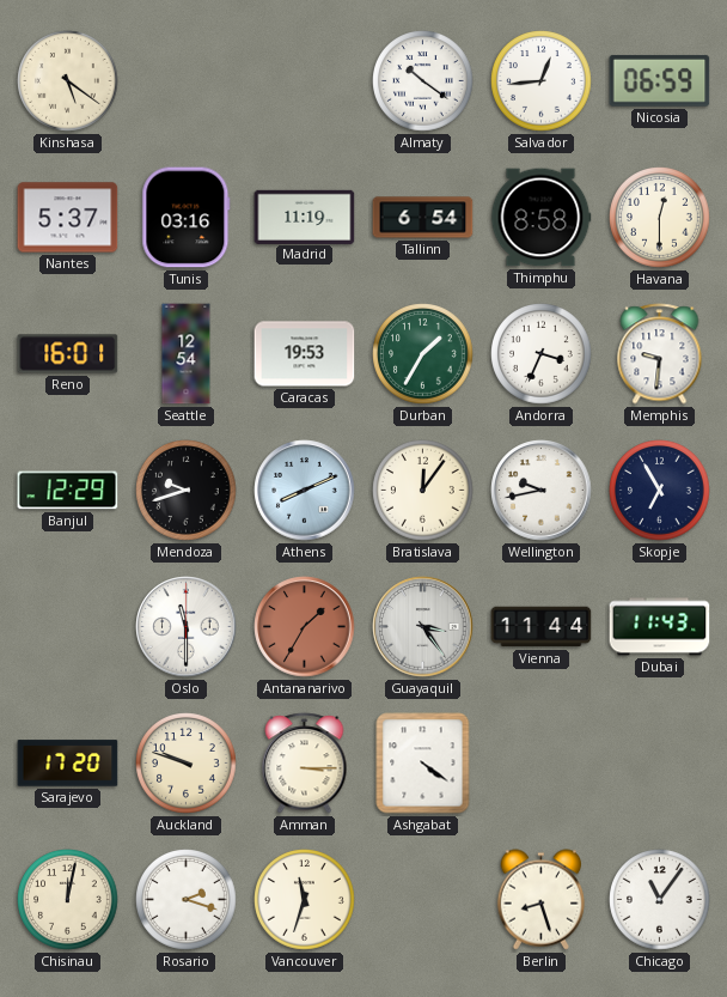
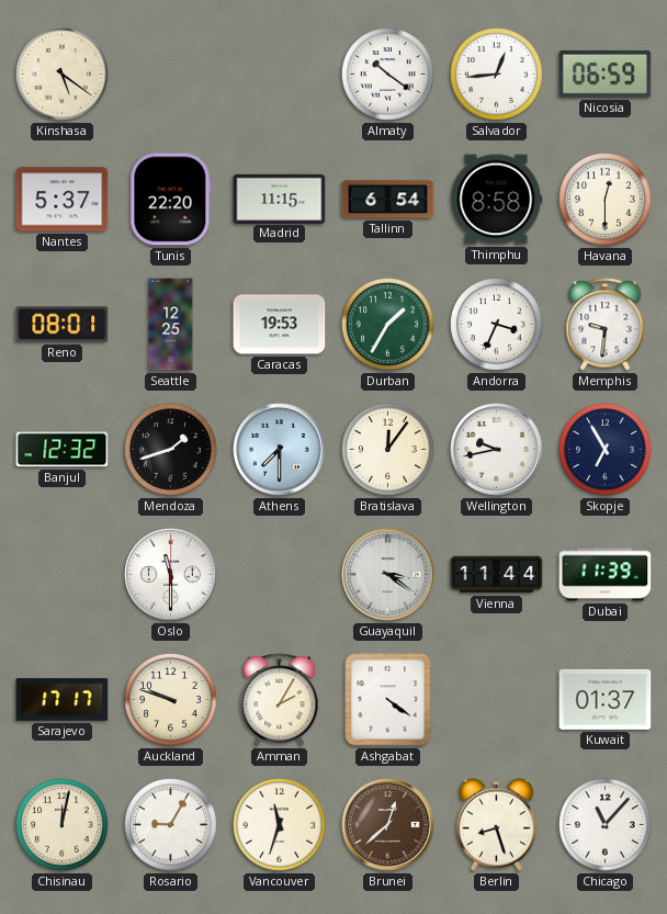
Tunis: 03:16 -> 22:20
Madrid: 11:19 -> 11:15
Reno: 16:01 -> 08:01
Seattle: 12:54 -> 12:25
Banjul: 12:29 -> 12:32
Mendoza: 9:42 -> 1:42
Athens: 8:11 -> 7:30
Antananarivo: 1:35 -> none
Guayaquil: 3:24 -> 3:21
Dubai: 11:43 -> 11:39
Sarajevo: 17:20 -> 17:17
Amman: 3:15 -> 2:05
Kuwait: none -> 01:37
Rosario: 2:18 -> 9:05
Brunei: none -> 12:38
Chicago: 11:06 -> 11:07
